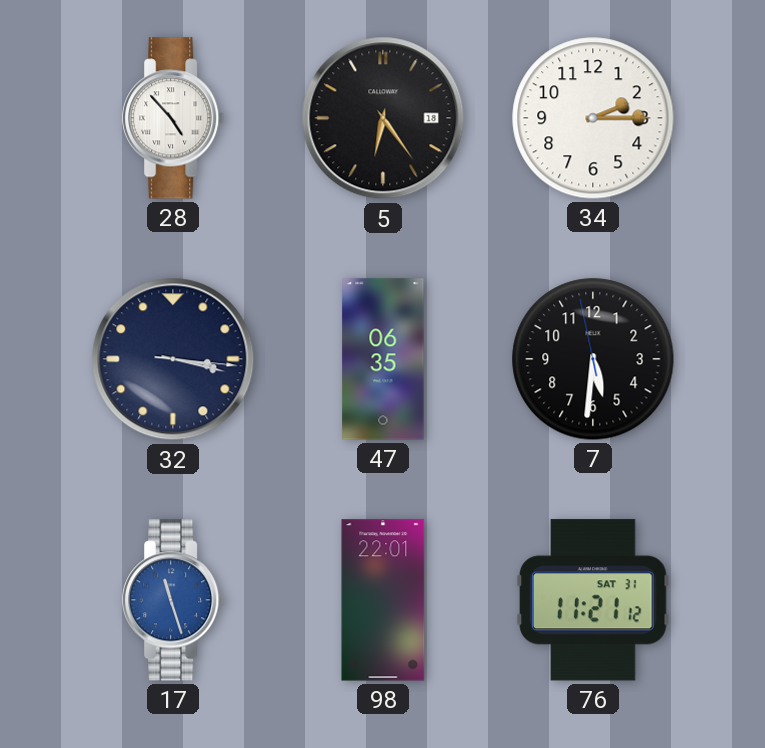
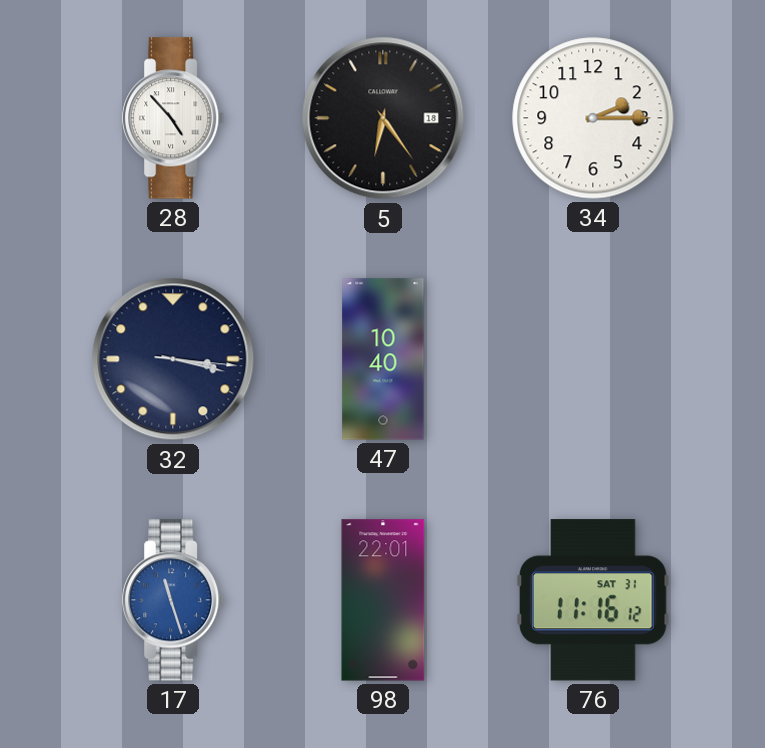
47: 06:35 -> 10:40
7: 5:30 -> none
76: 11:21 -> 11:16
